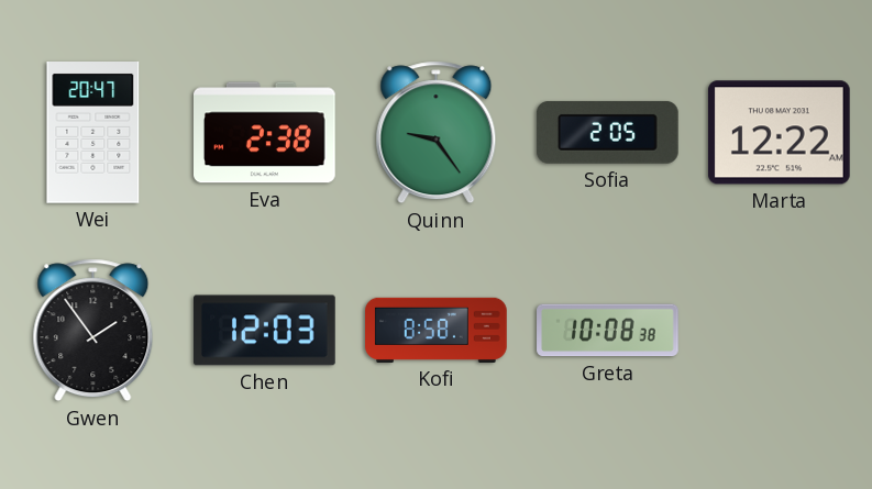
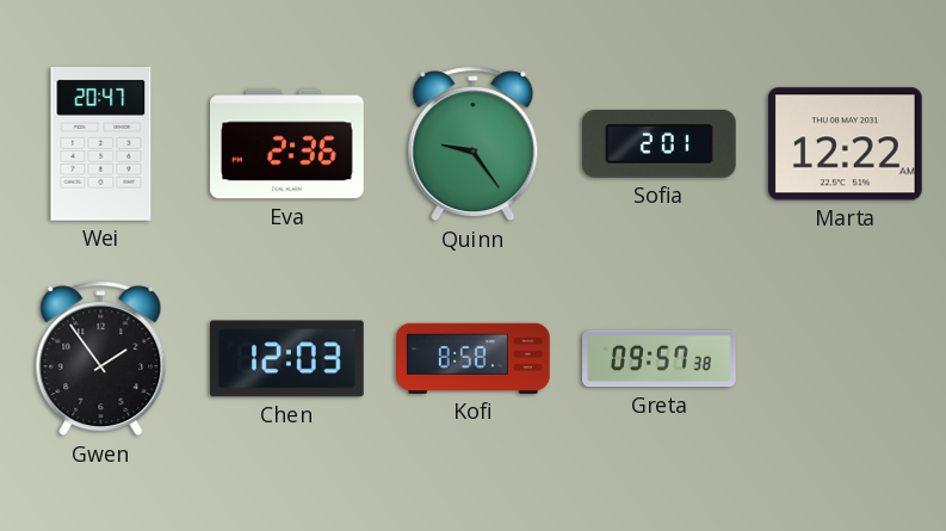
Eva: 2:38 -> 2:36
Sofia: 2:05 -> 2:01
Greta: 10:08 -> 09:57
